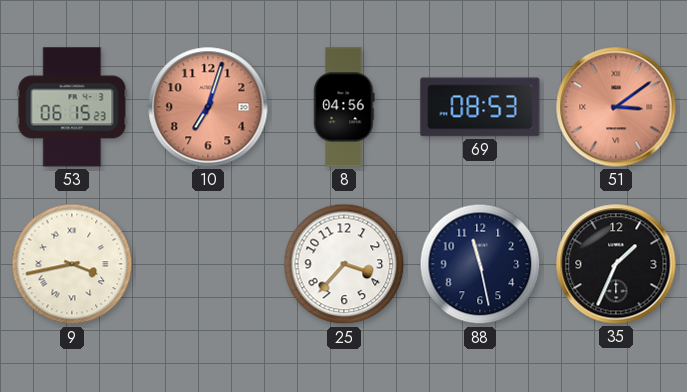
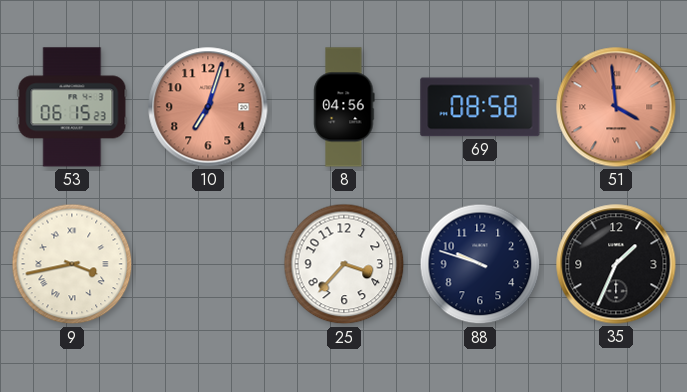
69: 08:53 -> 08:58
51: 3:09 -> 3:59
88: 11:28 -> 9:48
